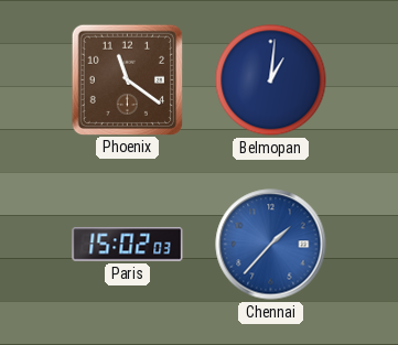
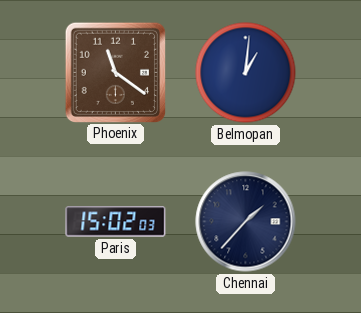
Chennai dial: blue -> navy
